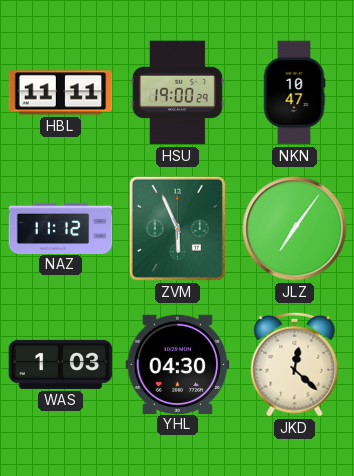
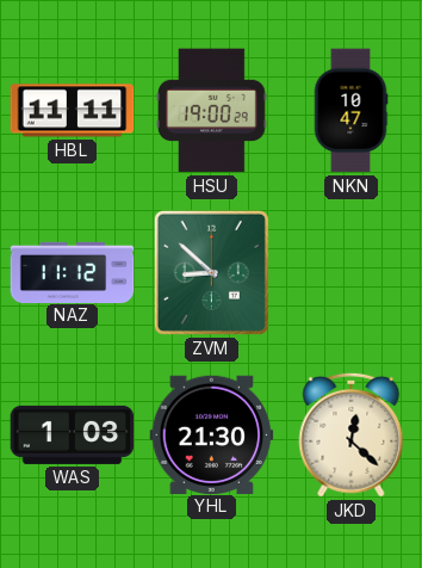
ZVM: 5:56 -> 8:52
JLZ: 7:06 -> none
YHL: 04:30 -> 21:30
